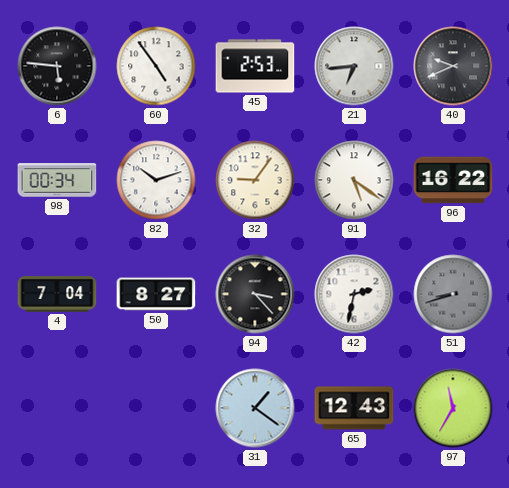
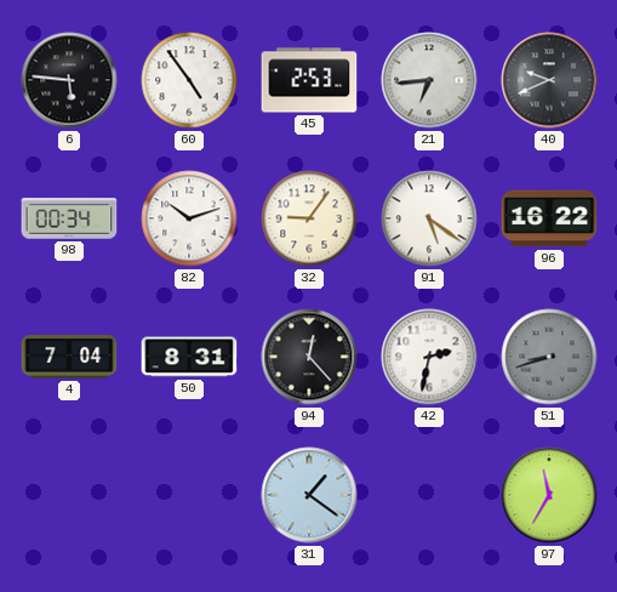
50: 8:27 -> 8:31
94: 3:23 -> 12:23
65: 12:43 -> none
